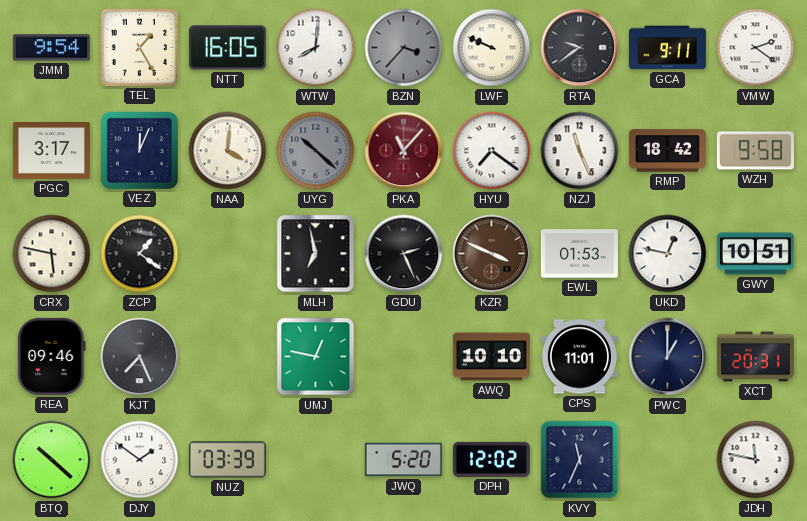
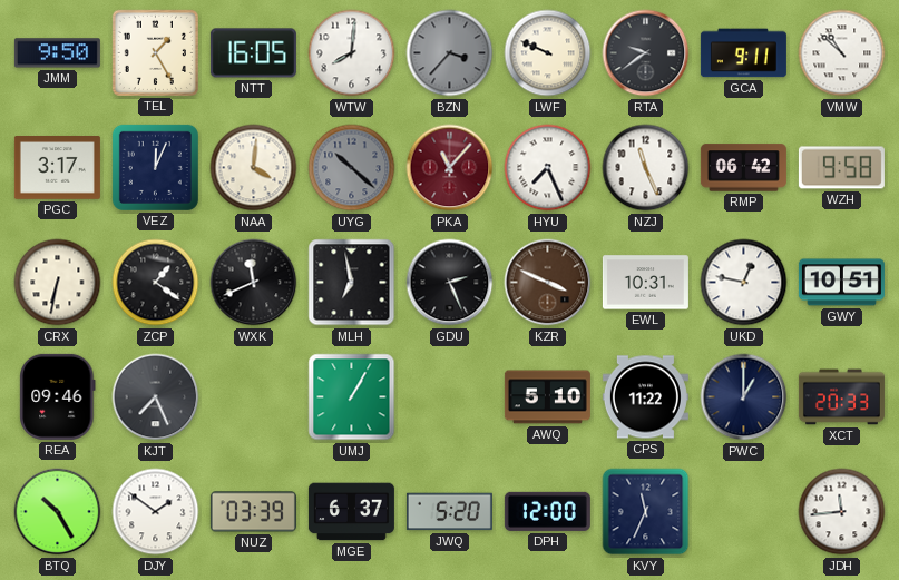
JMM: 9:54 -> 9:50
VMW: 2:21 -> 10:52
HYU: 7:21 -> 7:26
RMP: 18:42 -> 06:42
CRX: 5:47 -> 6:32
WXK: none -> 11:41
EWL: 01:53 -> 10:31
UMJ: 12:47 -> 1:05
AWQ: 10:10 -> 5:10
CPS: 11:01 -> 11:22
XCT: 20:31 -> 20:33
BTQ: 10:22 -> 10:25
MGE: none -> 6:37
DPH: 12:02 -> 12:00
JDH: 11:47 -> 11:44
